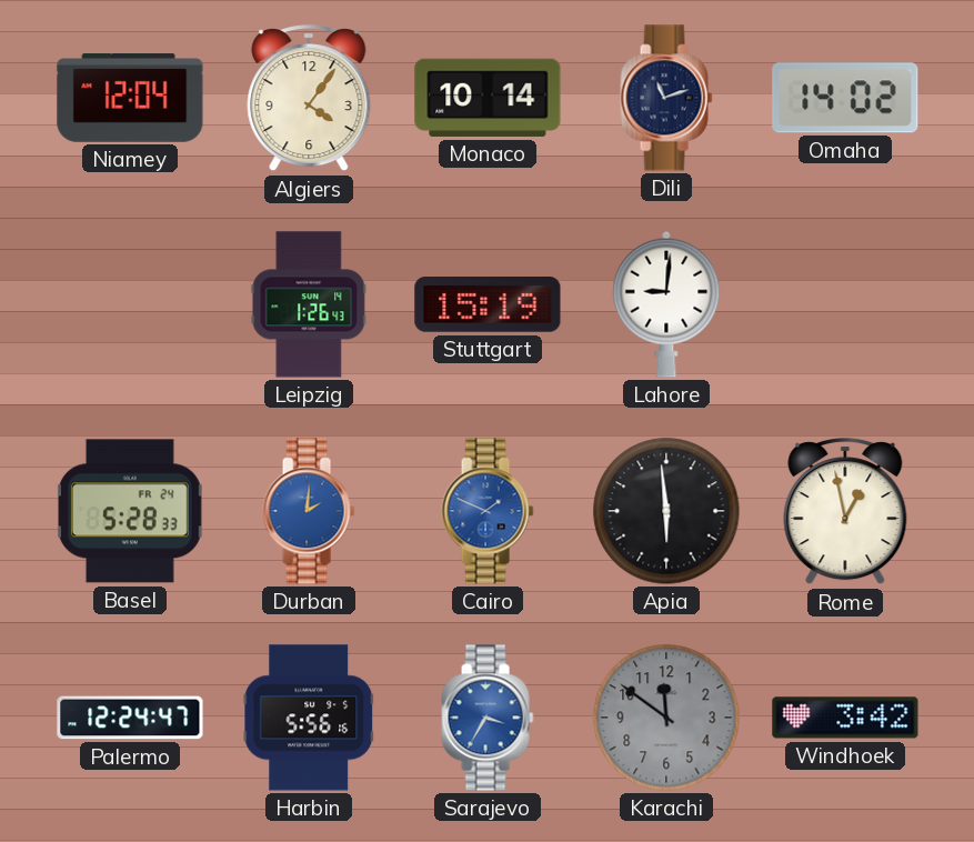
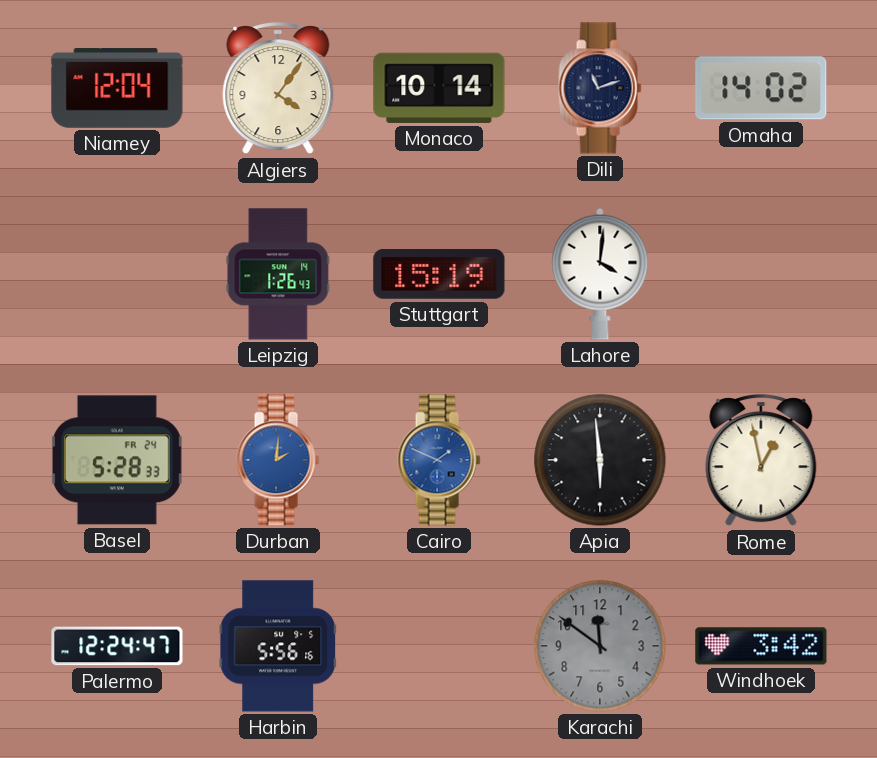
Lahore: 9:01 -> 4:01
Sarajevo: 3:35 -> none
